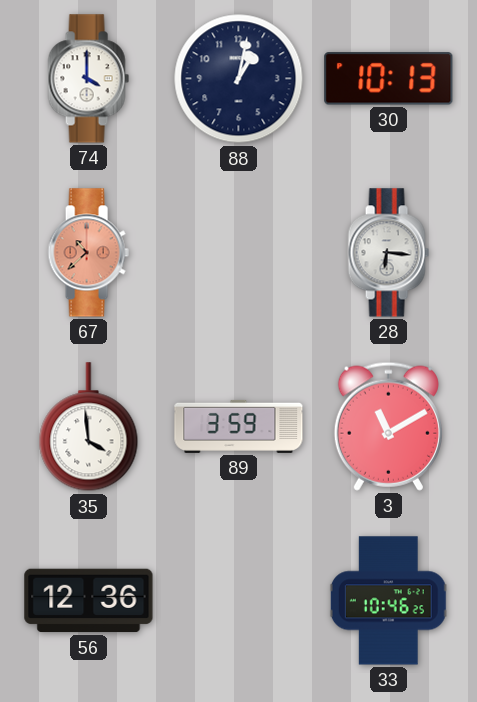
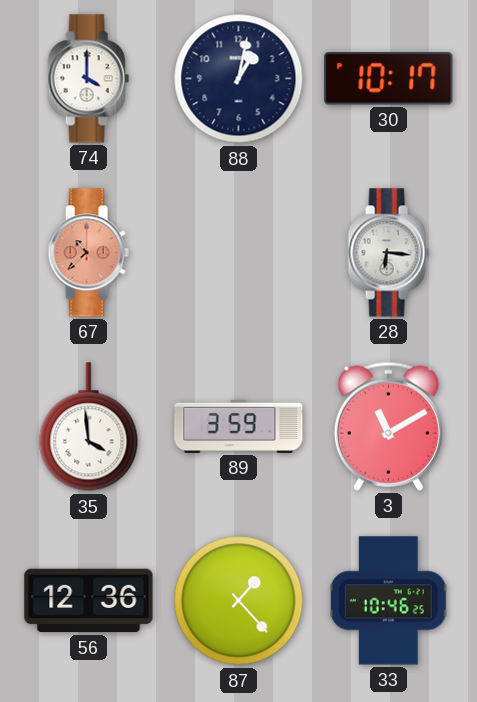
30: 10:13 -> 10:17
87: none -> 1:23
